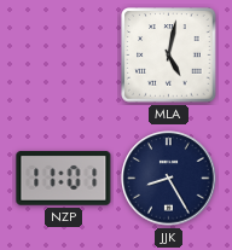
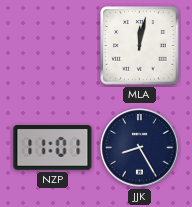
MLA: 5:02 -> 12:02
